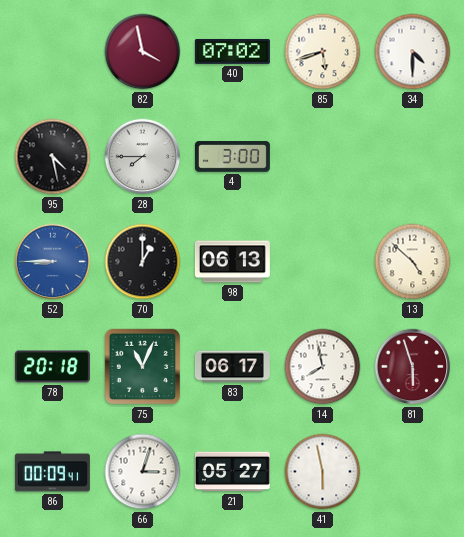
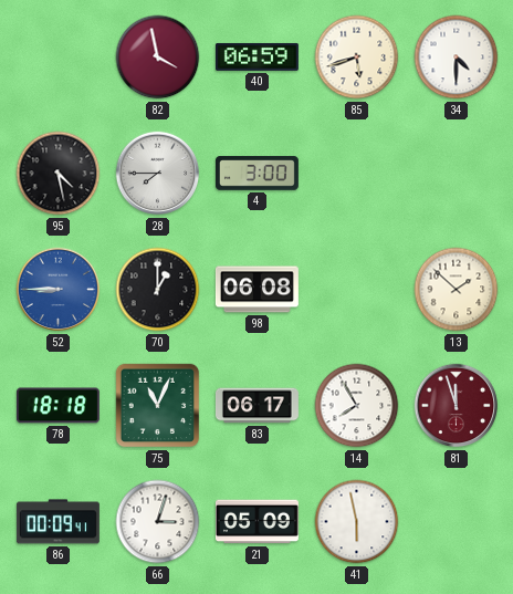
40: 07:02 -> 06:59
98: 06:13 -> 06:08
13: 4:52 -> 1:52
78: 20:18 -> 18:18
14: 7:58 -> 7:55
81: 5:57 -> 11:57
21: 05:27 -> 05:09
